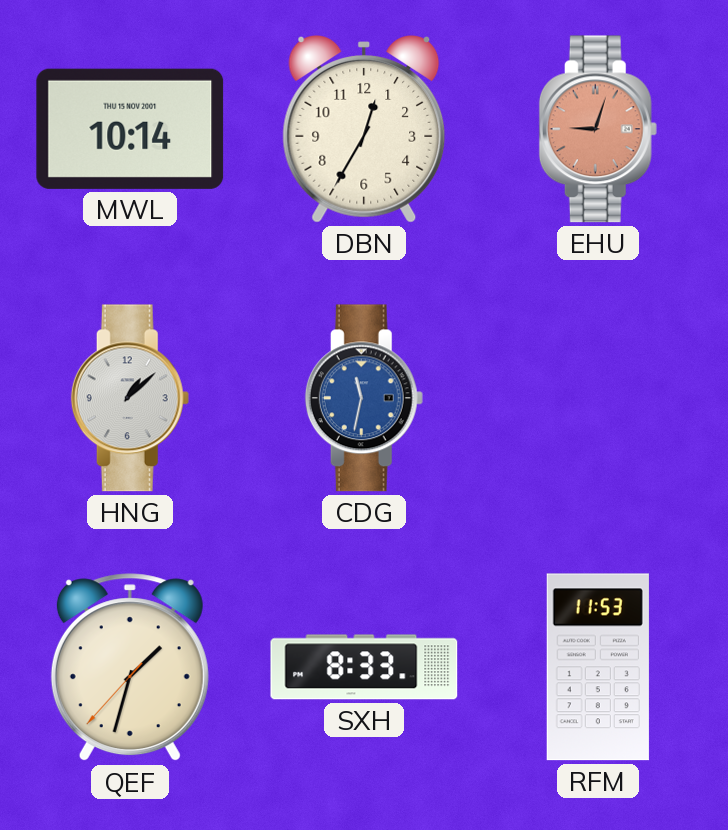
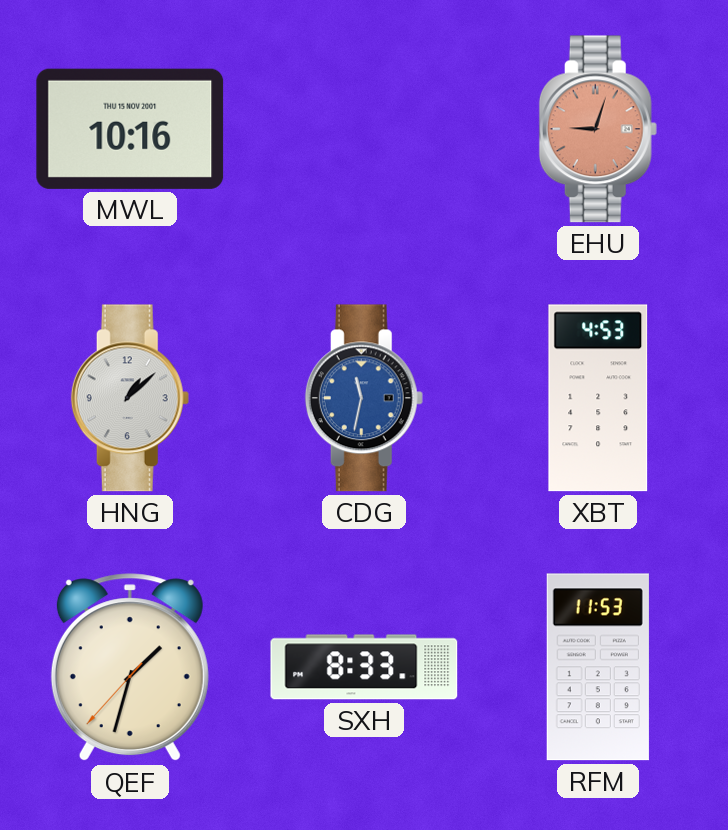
MWL: 10:14 -> 10:16
DBN: 12:35 -> none
XBT: none -> 4:53
